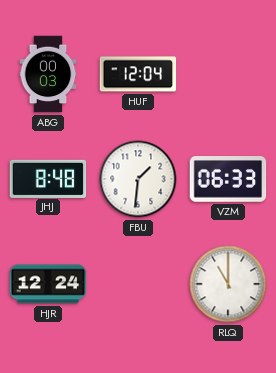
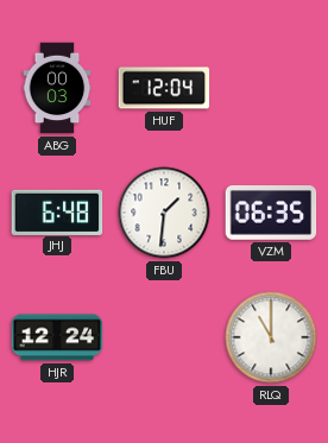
JHJ: 8:48 -> 6:48
VZM: 06:33 -> 06:35
